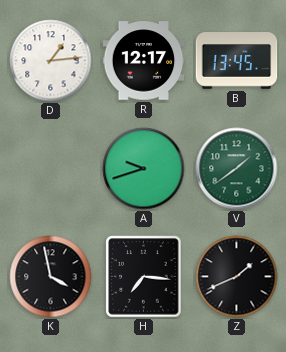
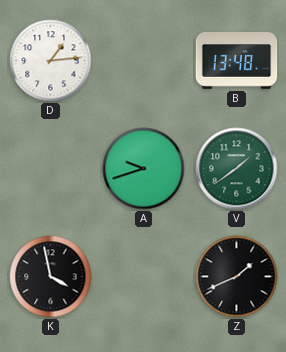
R: 12:17 -> none
B: 13:45 -> 13:48
H: 7:16 -> none
